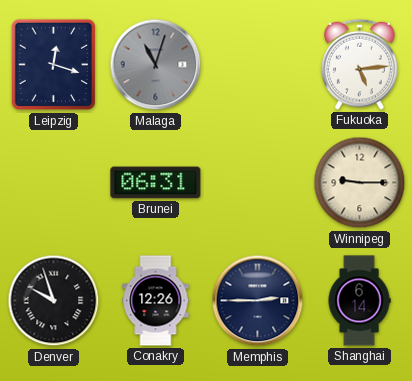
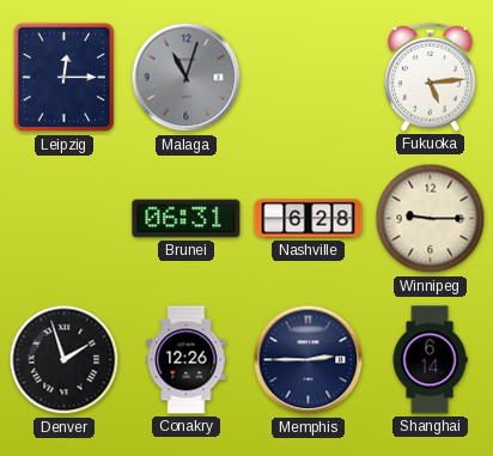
Leipzig: 12:18 -> 12:15
Nashville: none -> 6:28
Denver: 9:57 -> 1:57
